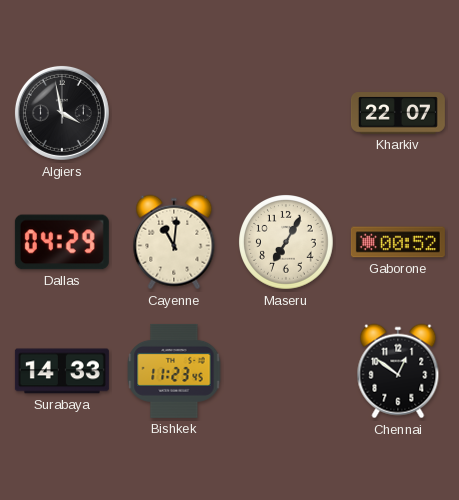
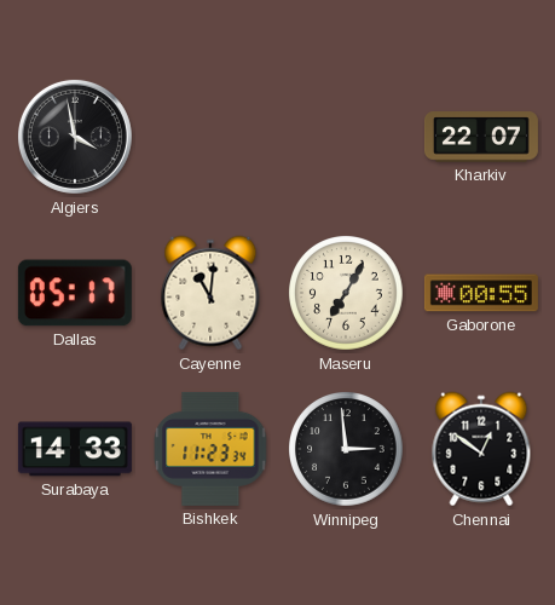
Dallas: 04:29 -> 05:17
Gaborone: 00:52 -> 00:55
Bishkek: 11:23:45 -> 11:23:34
Winnipeg: none -> 2:59
